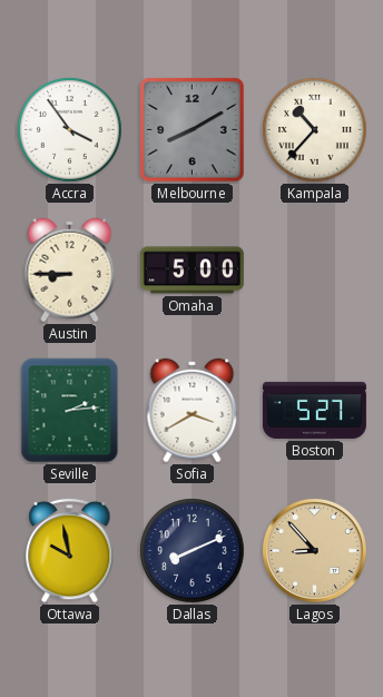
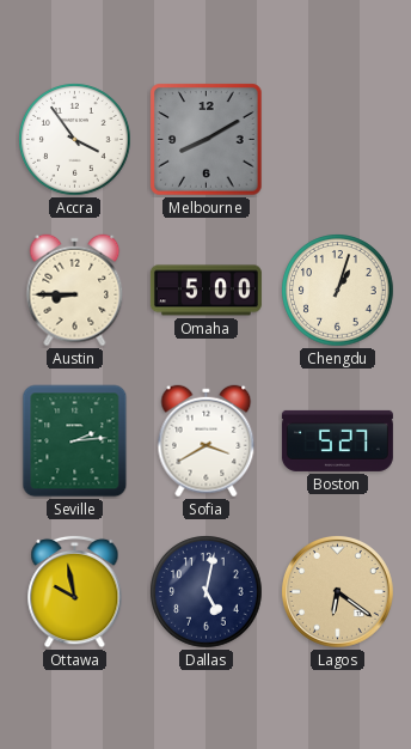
Kampala: 10:37 -> none
Chengdu: none -> 1:03
Dallas: 8:11 -> 5:02
Lagos: 8:53 -> 6:21
